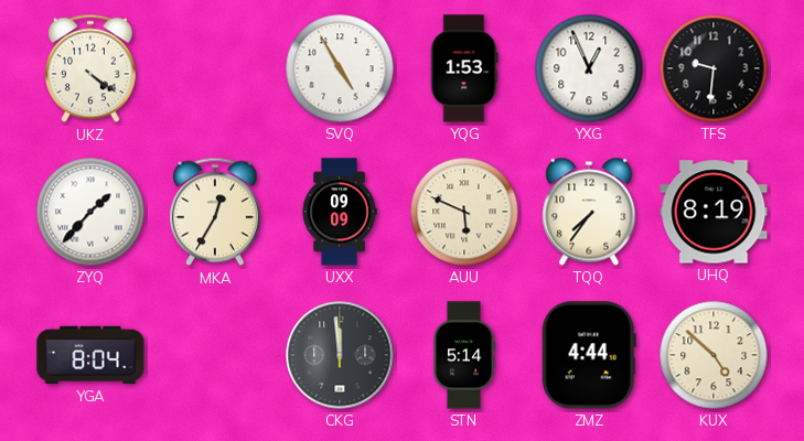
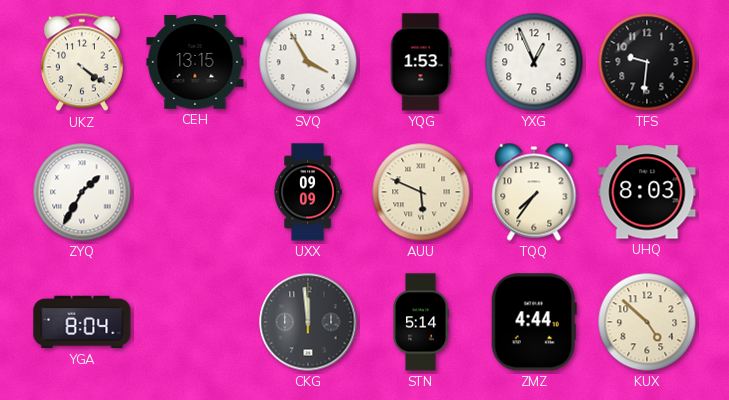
CEH: none -> 13:15
SVQ: 4:55 -> 3:55
ZYQ: 1:37 -> 1:35
MKA: 12:35 -> none
UHQ: 8:19 -> 8:03
